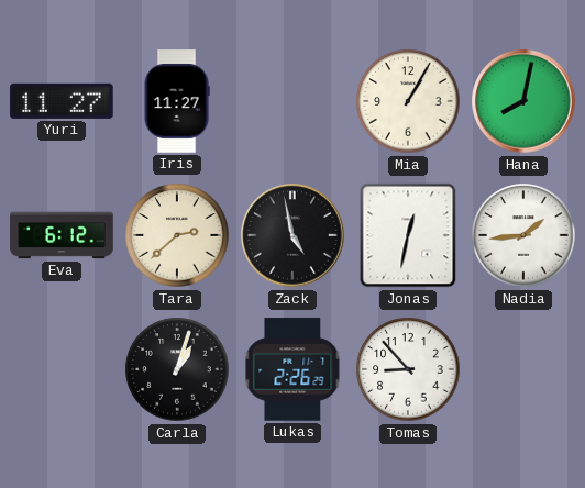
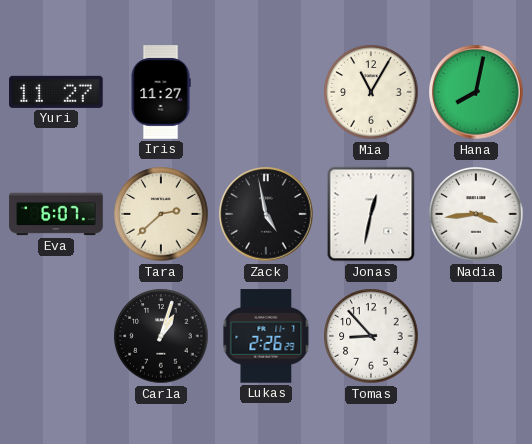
Mia: 1:05 -> 11:05
Eva: 6:12 -> 6:07
Nadia: 1:44 -> 3:44
